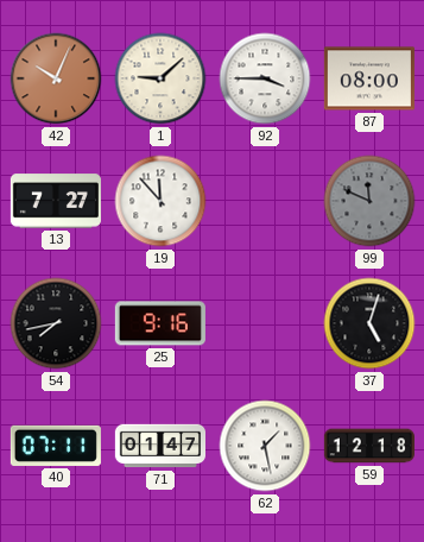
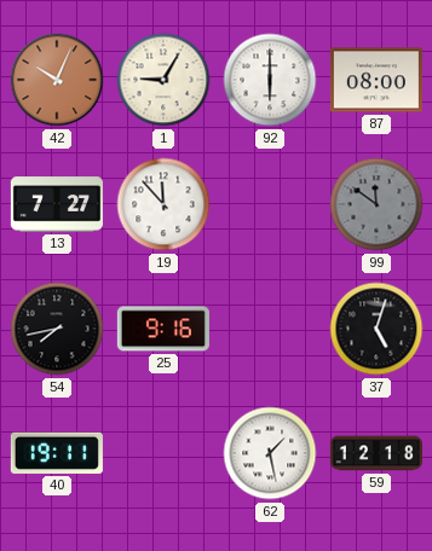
1: 9:08 -> 9:05
92: 3:45 -> 6:00
99: 11:49 -> 11:51
40: 07:11 -> 19:11
71: 01:47 -> none
